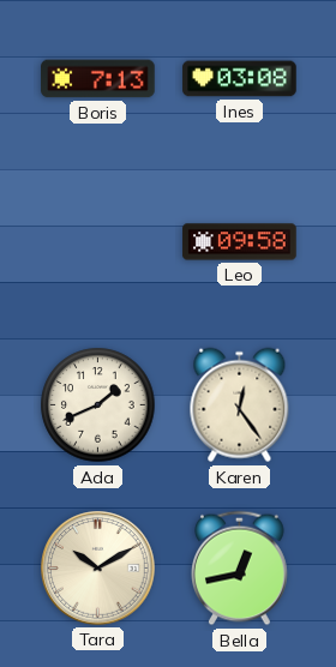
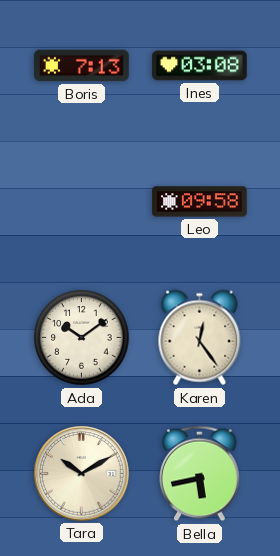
Ada: 1:41 -> 10:09
Bella: 12:43 -> 5:43
